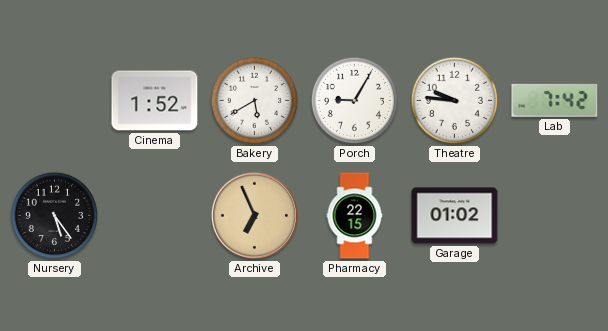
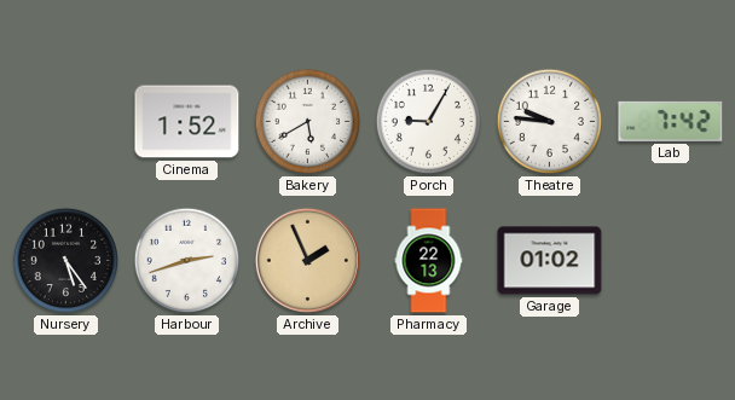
Harbour: none -> 2:42
Archive: 6:56 -> 1:56
Pharmacy: 22:15 -> 22:13
